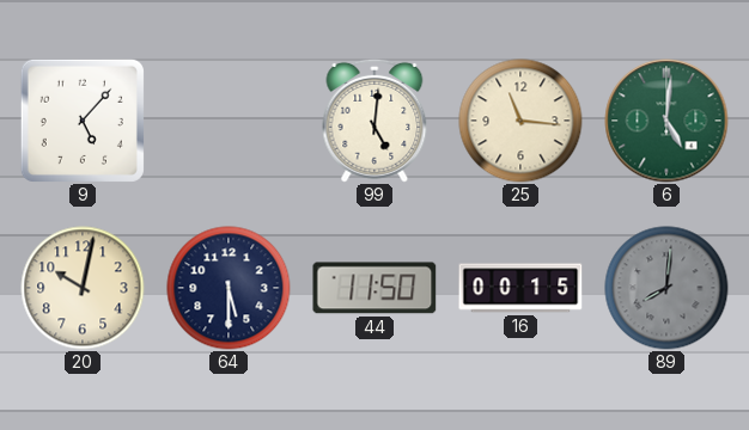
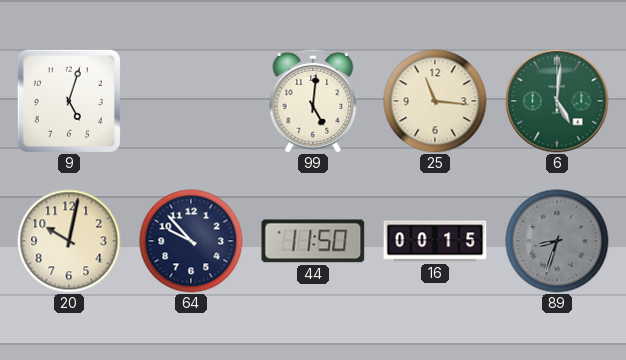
9: 5:07 -> 5:03
64: 5:30 -> 9:53
89: 8:01 -> 8:33
